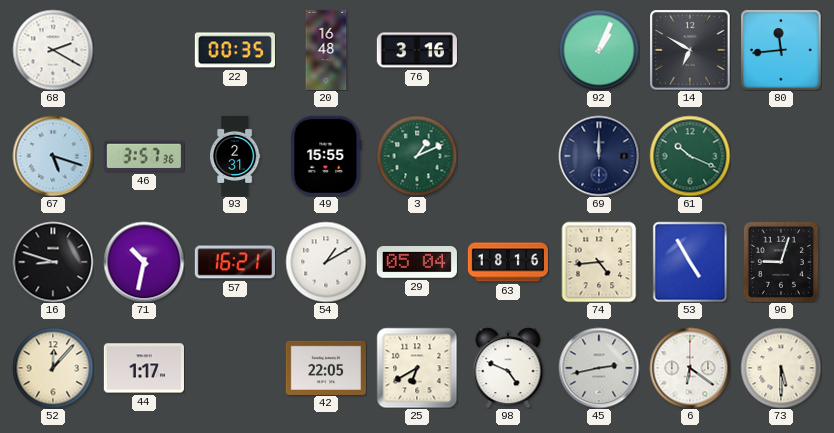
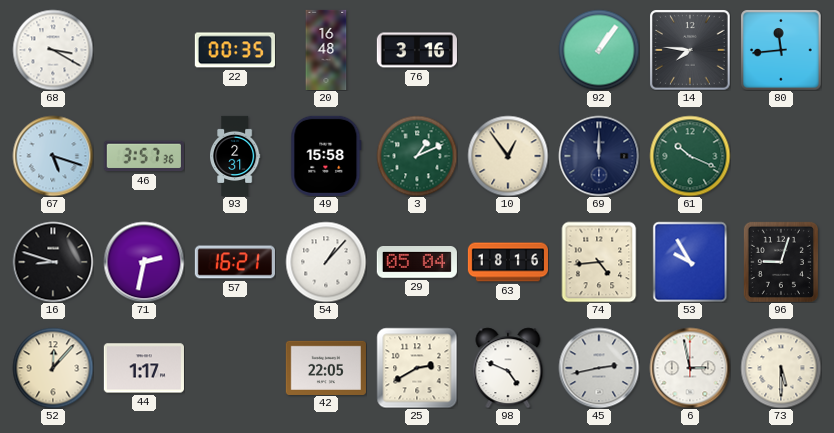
68: 2:20 -> 3:20
92: 1:04 -> 1:06
14: 6:50 -> 7:46
49: 15:55 -> 15:58
10: none -> 12:54
71: 10:32 -> 2:32
54: 1:10 -> 1:07
53: 4:55 -> 9:55
25: 6:40 -> 2:40
6: 6:21 -> 2:58
